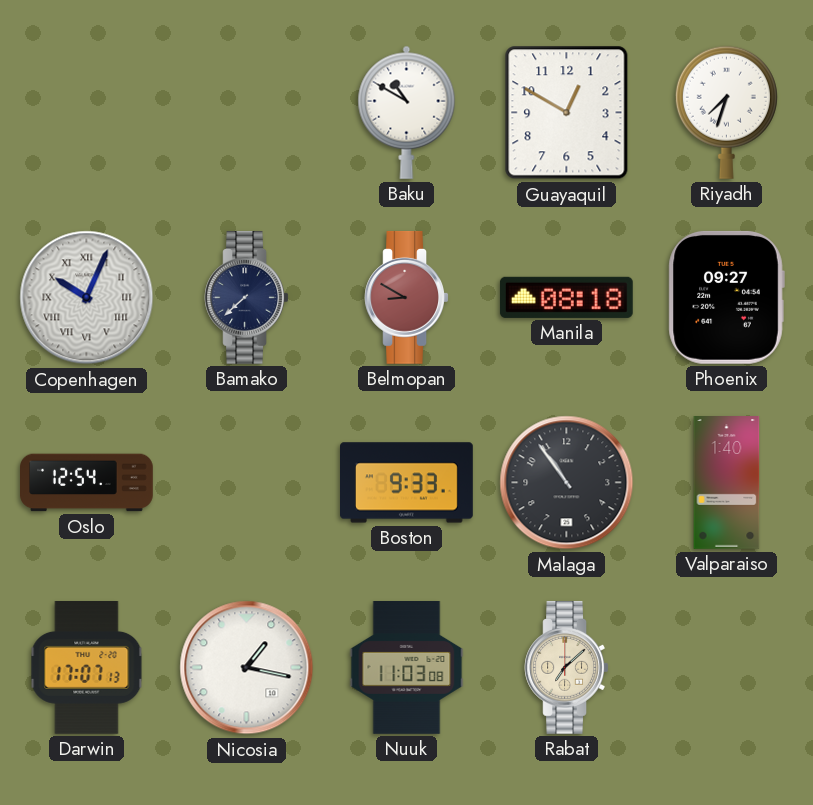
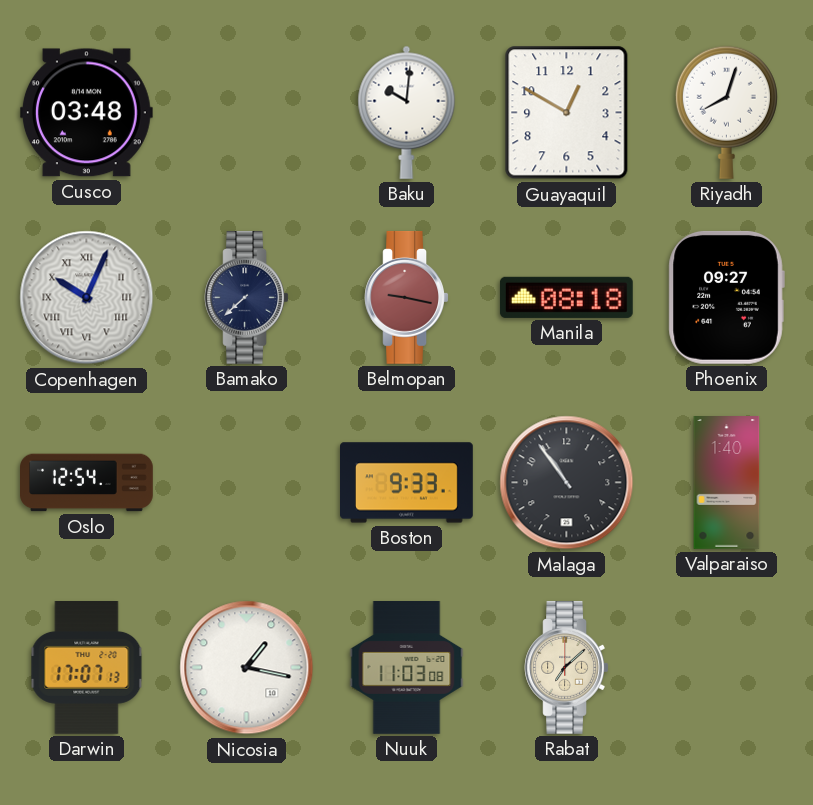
Cusco: none -> 03:48
Baku: 10:50 -> 10:01
Riyadh: 7:33 -> 8:03
Belmopan: 8:50 -> 9:17
